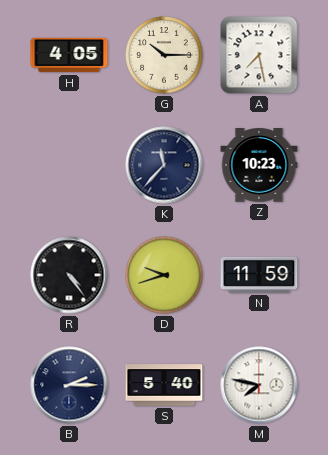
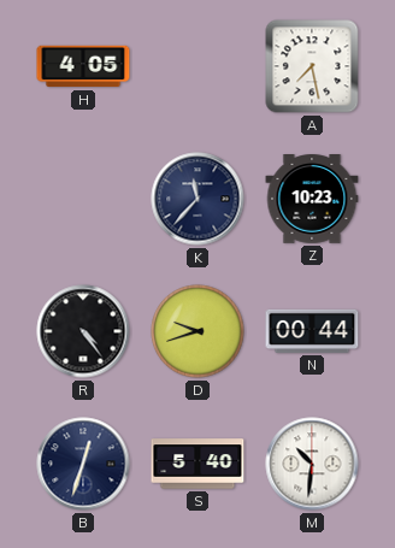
G: 10:15 -> none
N: 11:59 -> 00:44
B: 2:15 -> 12:33
M: 7:47 -> 10:31
